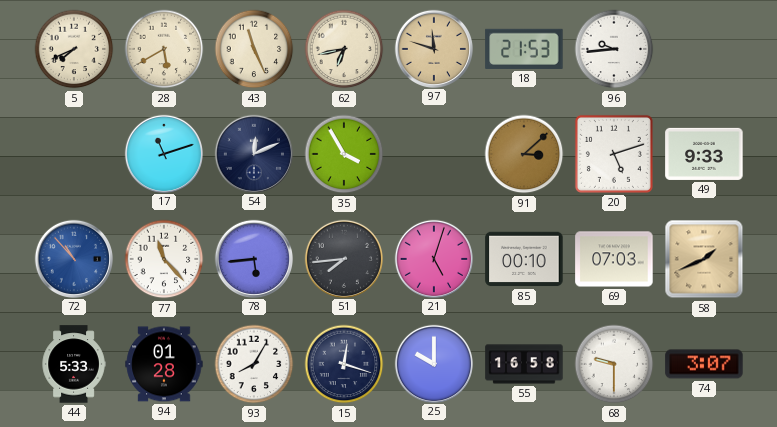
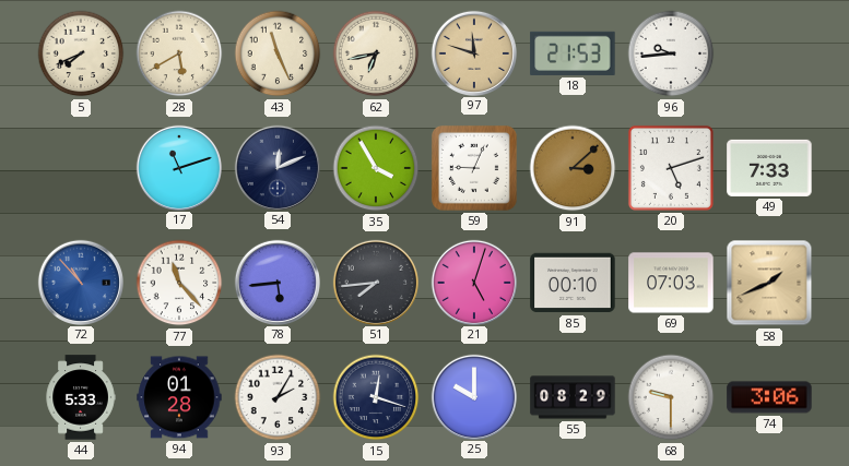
59: none -> 9:04
49: 9:33 -> 7:33
93: 8:05 -> 2:05
55: 16:58 -> 08:29
74: 3:07 -> 3:06
